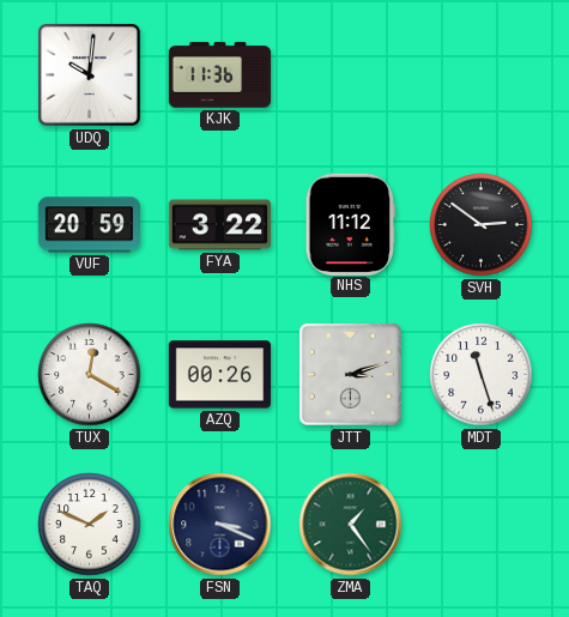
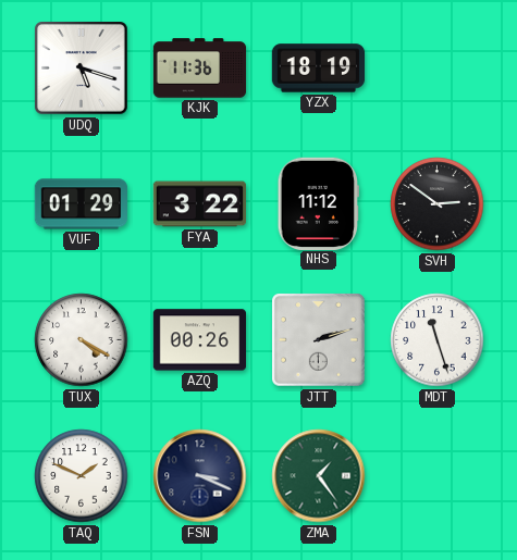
UDQ: 10:01 -> 5:18
YZX: none -> 18:19
VUF: 20:59 -> 01:29
TUX: 12:20 -> 4:20
JTT: 3:12 -> 2:12
